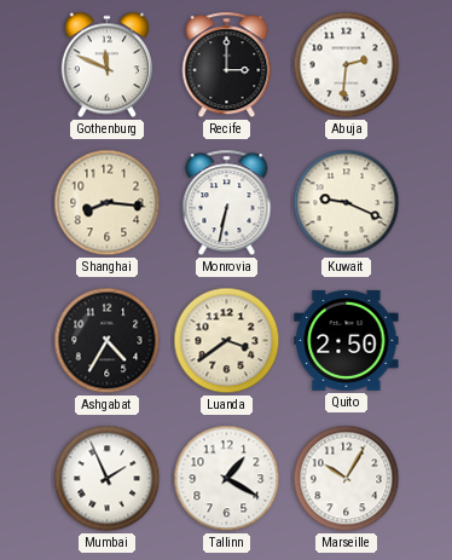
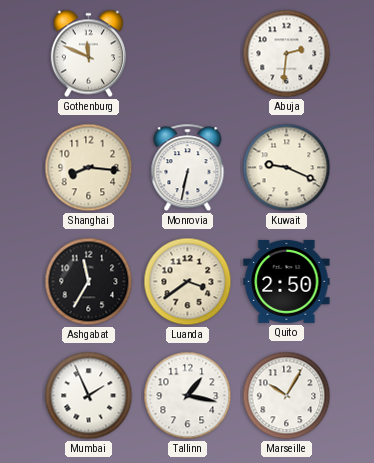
Recife: 3:00 -> none
Ashgabat: 4:35 -> 11:35
Tallinn: 1:20 -> 1:17
